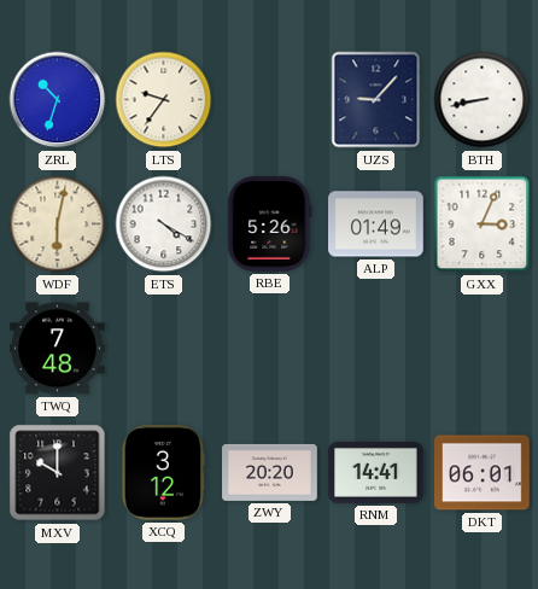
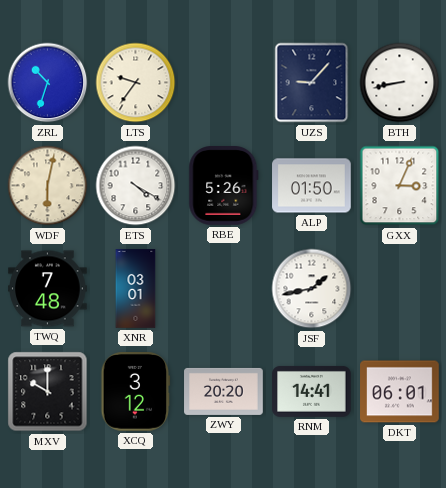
ALP: 01:49 -> 01:50
XNR: none -> 03:01
JSF: none -> 1:43
